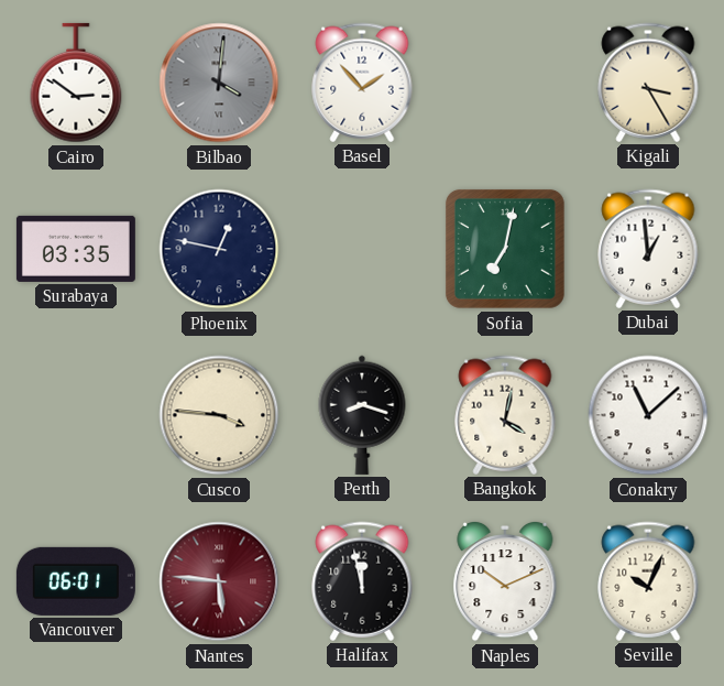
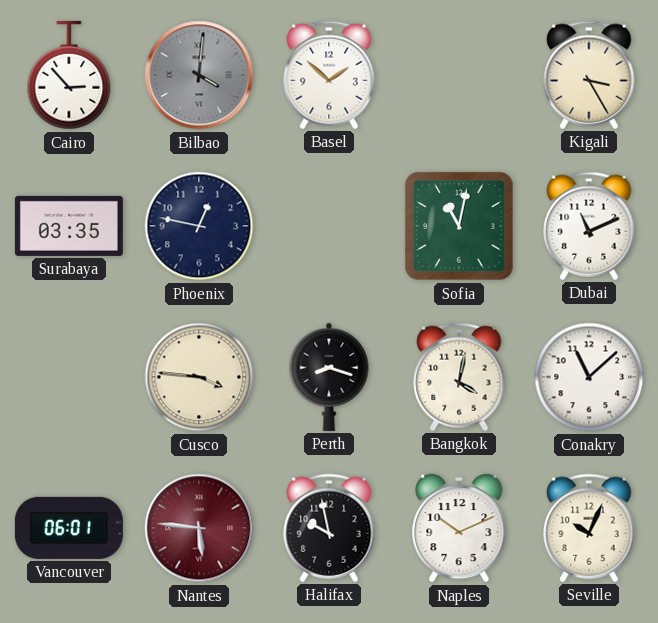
Cairo: 2:51 -> 2:53
Basel: 1:53 -> 1:52
Sofia: 7:02 -> 11:02
Dubai: 12:59 -> 11:11
Halifax: 11:58 -> 9:58
